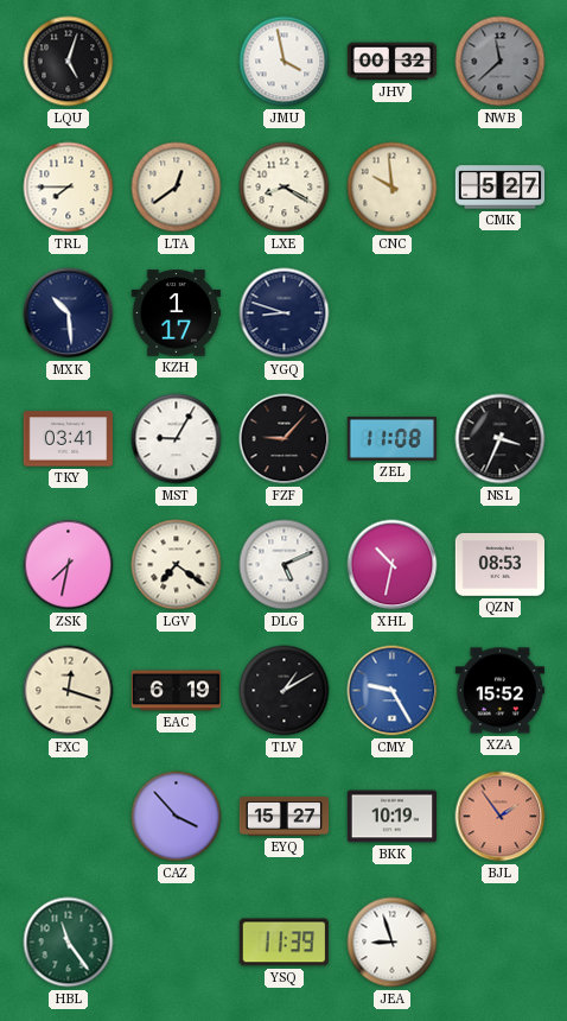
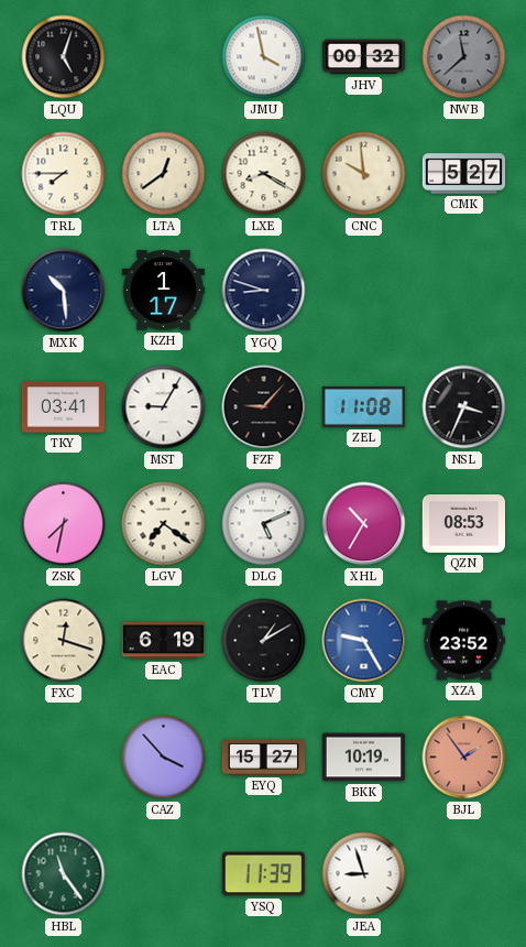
XHL: 10:32 -> 10:35
XZA: 15:52 -> 23:52
